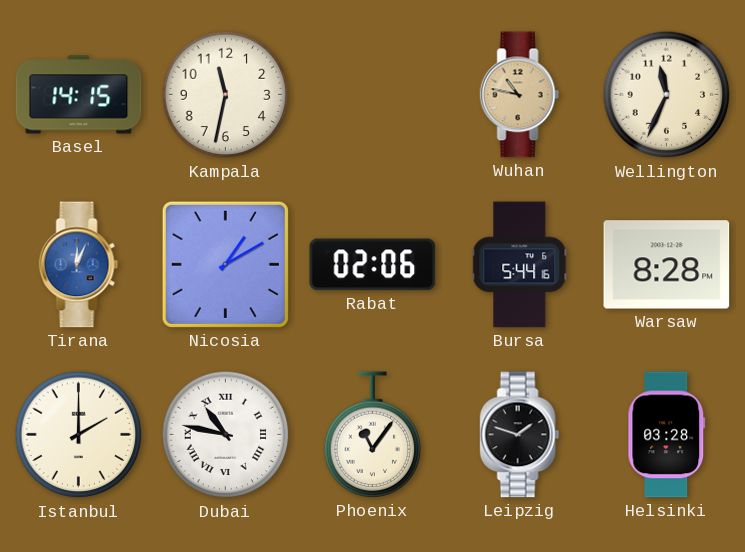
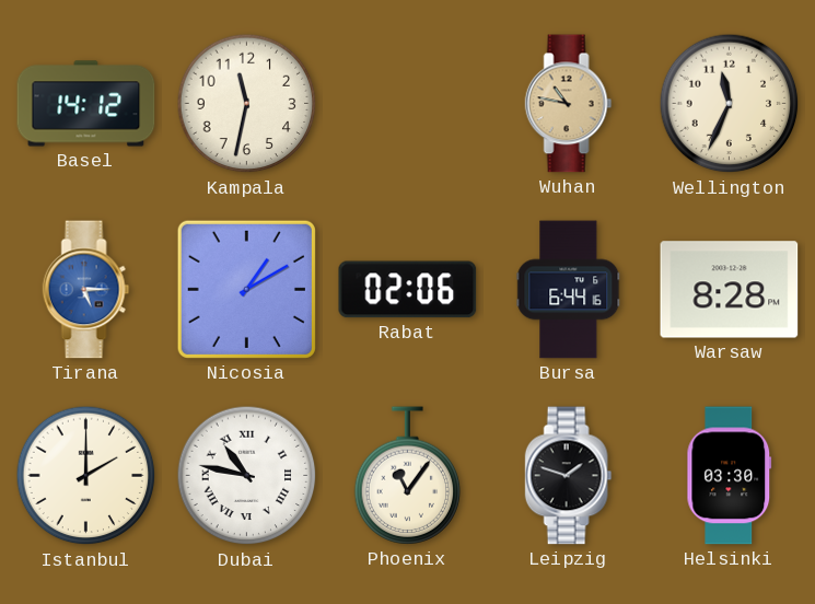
Basel: 14:15 -> 14:12
Tirana: 12:04 -> 5:15
Bursa: 5:44 -> 6:44
Helsinki: 03:28 -> 03:30
